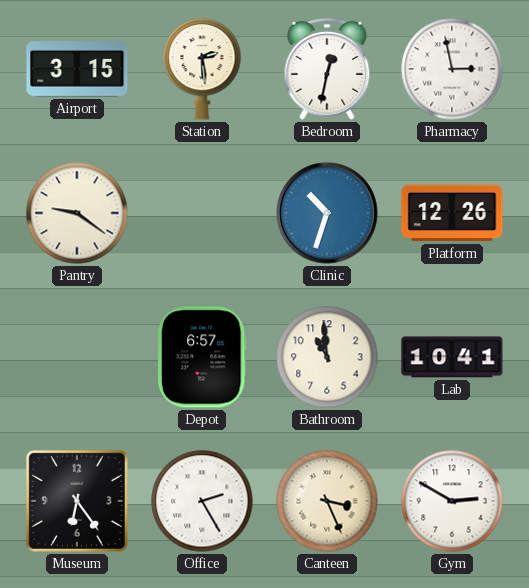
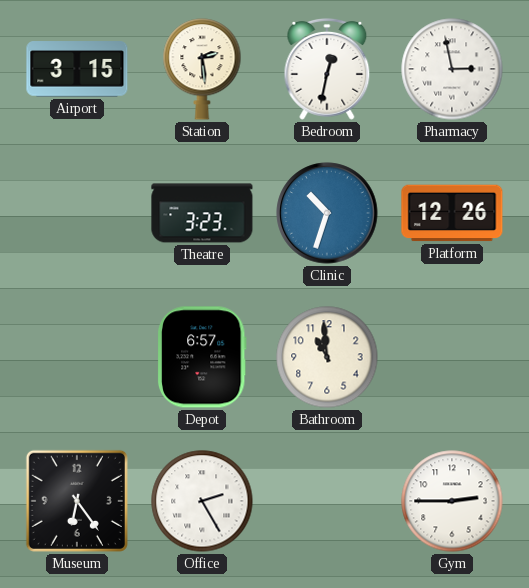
Pantry: 9:21 -> none
Theatre: none -> 3:23
Lab: 10:41 -> none
Canteen: 3:26 -> none
Gym: 2:50 -> 2:45
